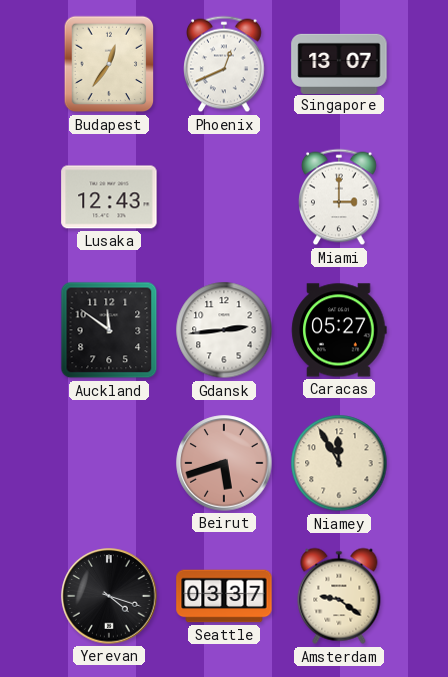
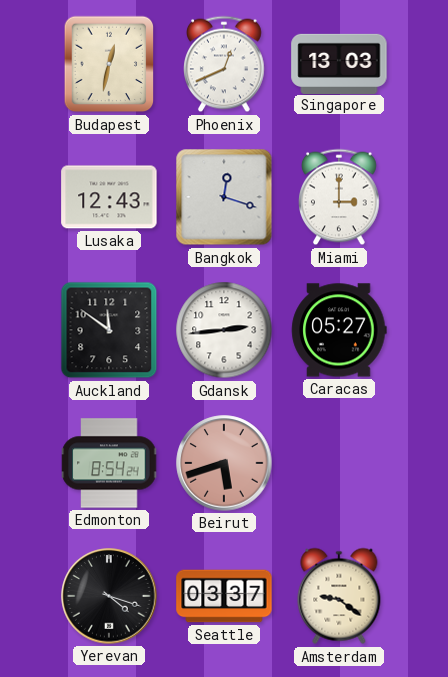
Budapest: 12:36 -> 12:32
Singapore: 13:07 -> 13:03
Bangkok: none -> 12:18
Edmonton: none -> 8:54
Niamey: 11:55 -> none
